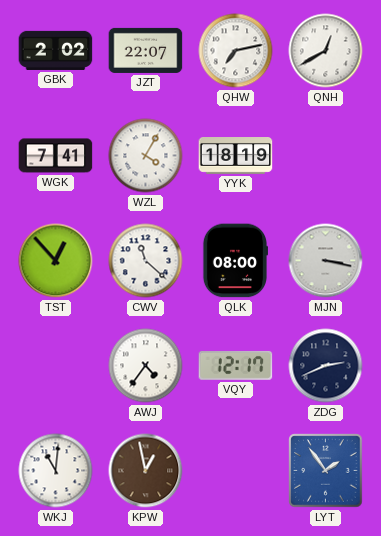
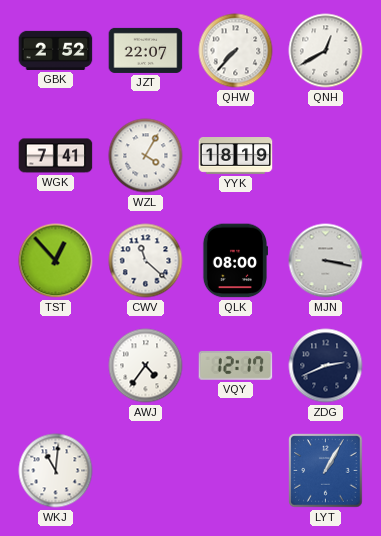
GBK: 2:02 -> 2:52
QHW: 7:13 -> 7:37
KPW: 12:58 -> none
LYT: 1:54 -> 1:05
